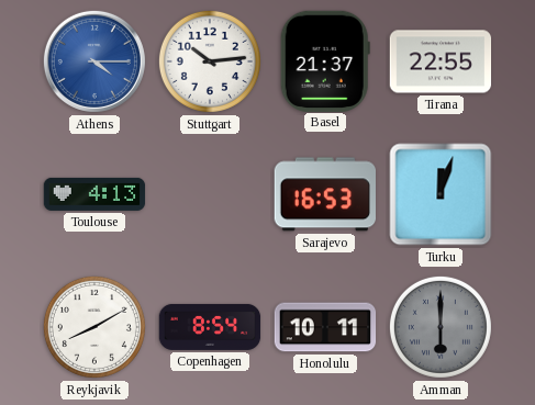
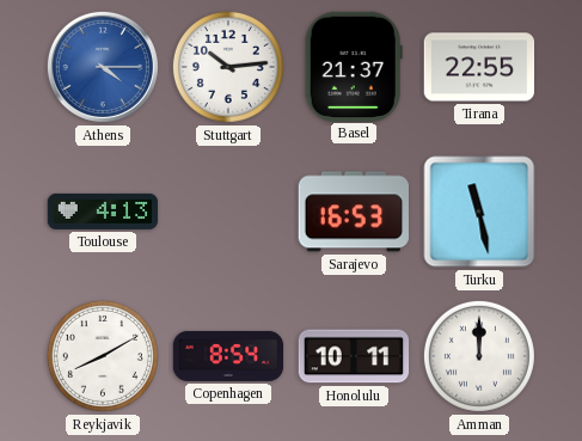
Turku: 12:03 -> 11:28
Amman: 6:00 -> 12:00
Amman dial: grey -> white
